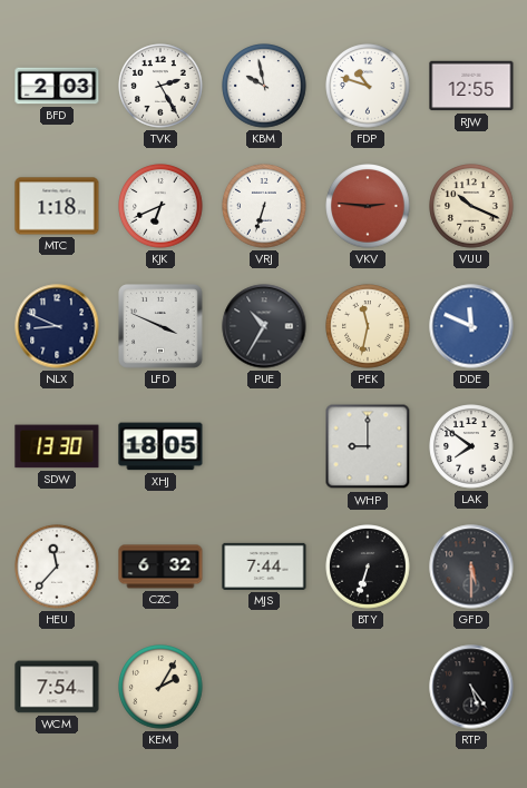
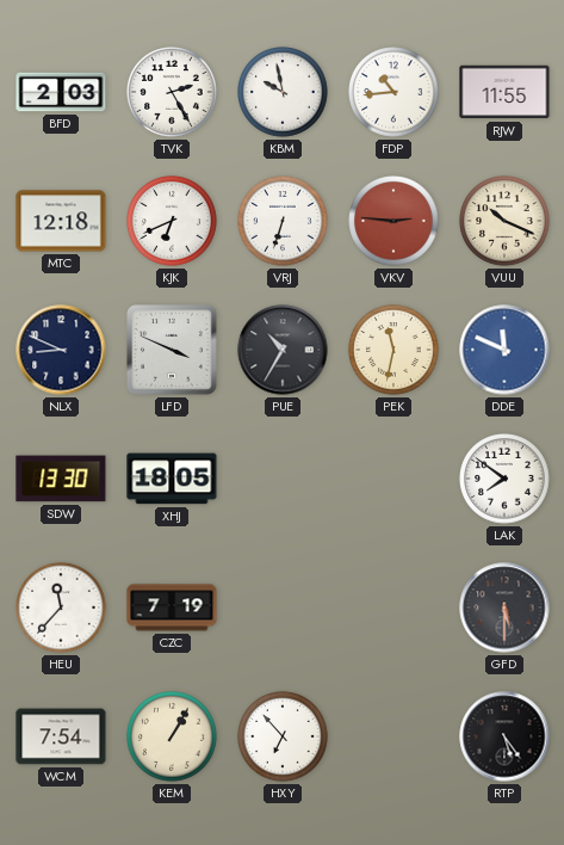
FDP: 10:48 -> 10:44
RJW: 12:55 -> 11:55
MTC: 1:18 -> 12:18
WHP: 9:00 -> none
CZC: 6:32 -> 7:19
MJS: 7:44 -> none
BTY: 6:33 -> none
KEM: 2:05 -> 1:05
HXY: none -> 6:53
